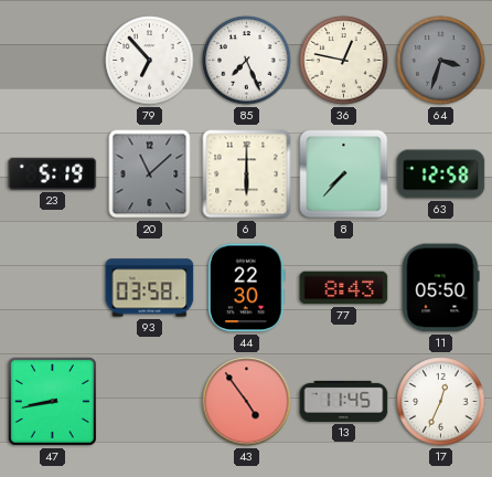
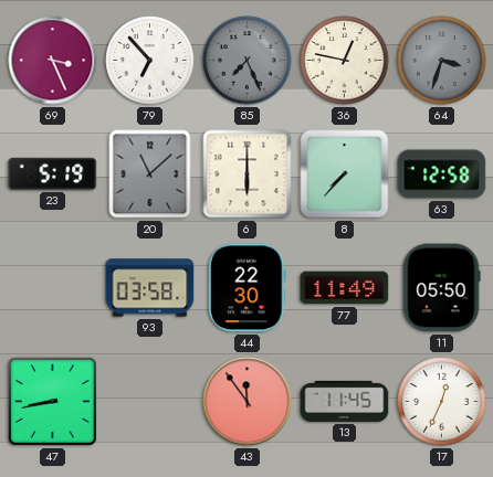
69: none -> 3:26
85 dial: white -> grey
77: 8:43 -> 11:49
43: 4:54 -> 11:54
